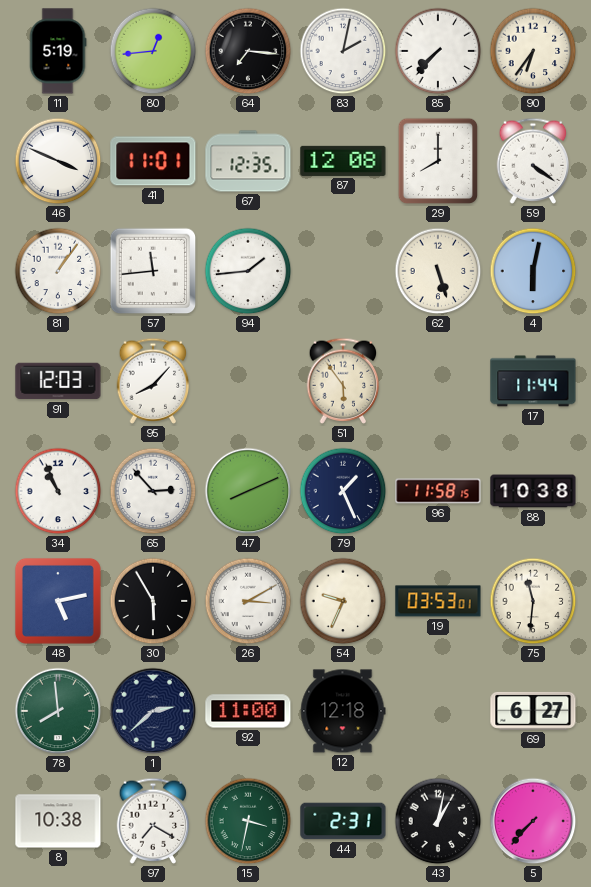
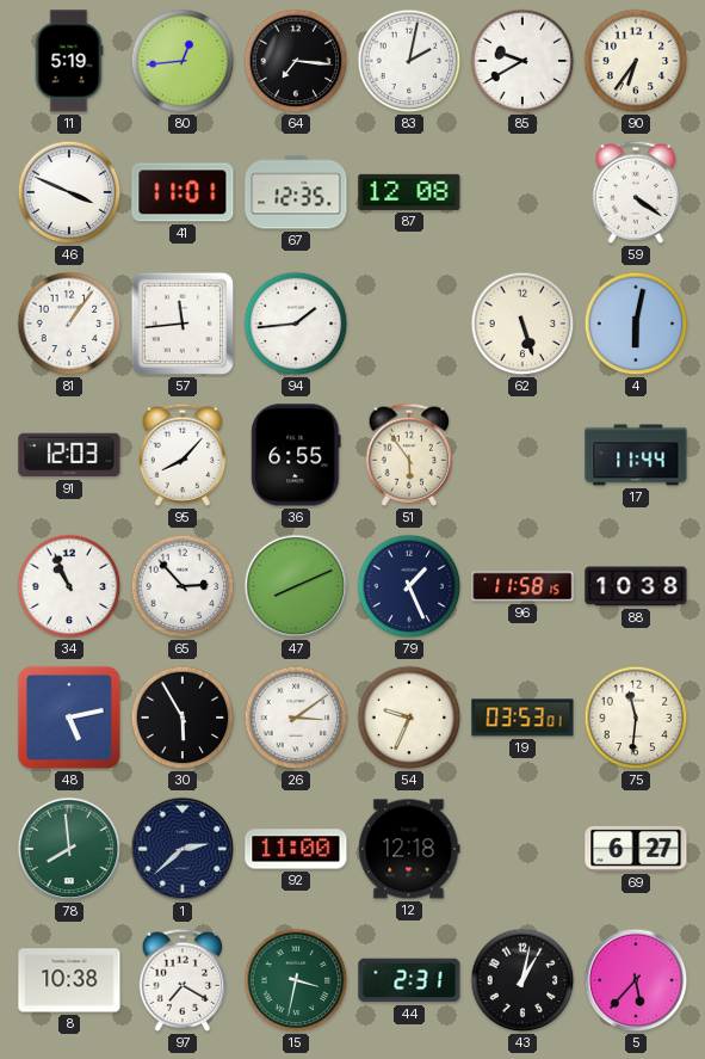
85: 7:37 -> 9:40
29: 8:00 -> none
36: none -> 6:55
26: 3:10 -> 3:09
5: 7:37 -> 5:37
